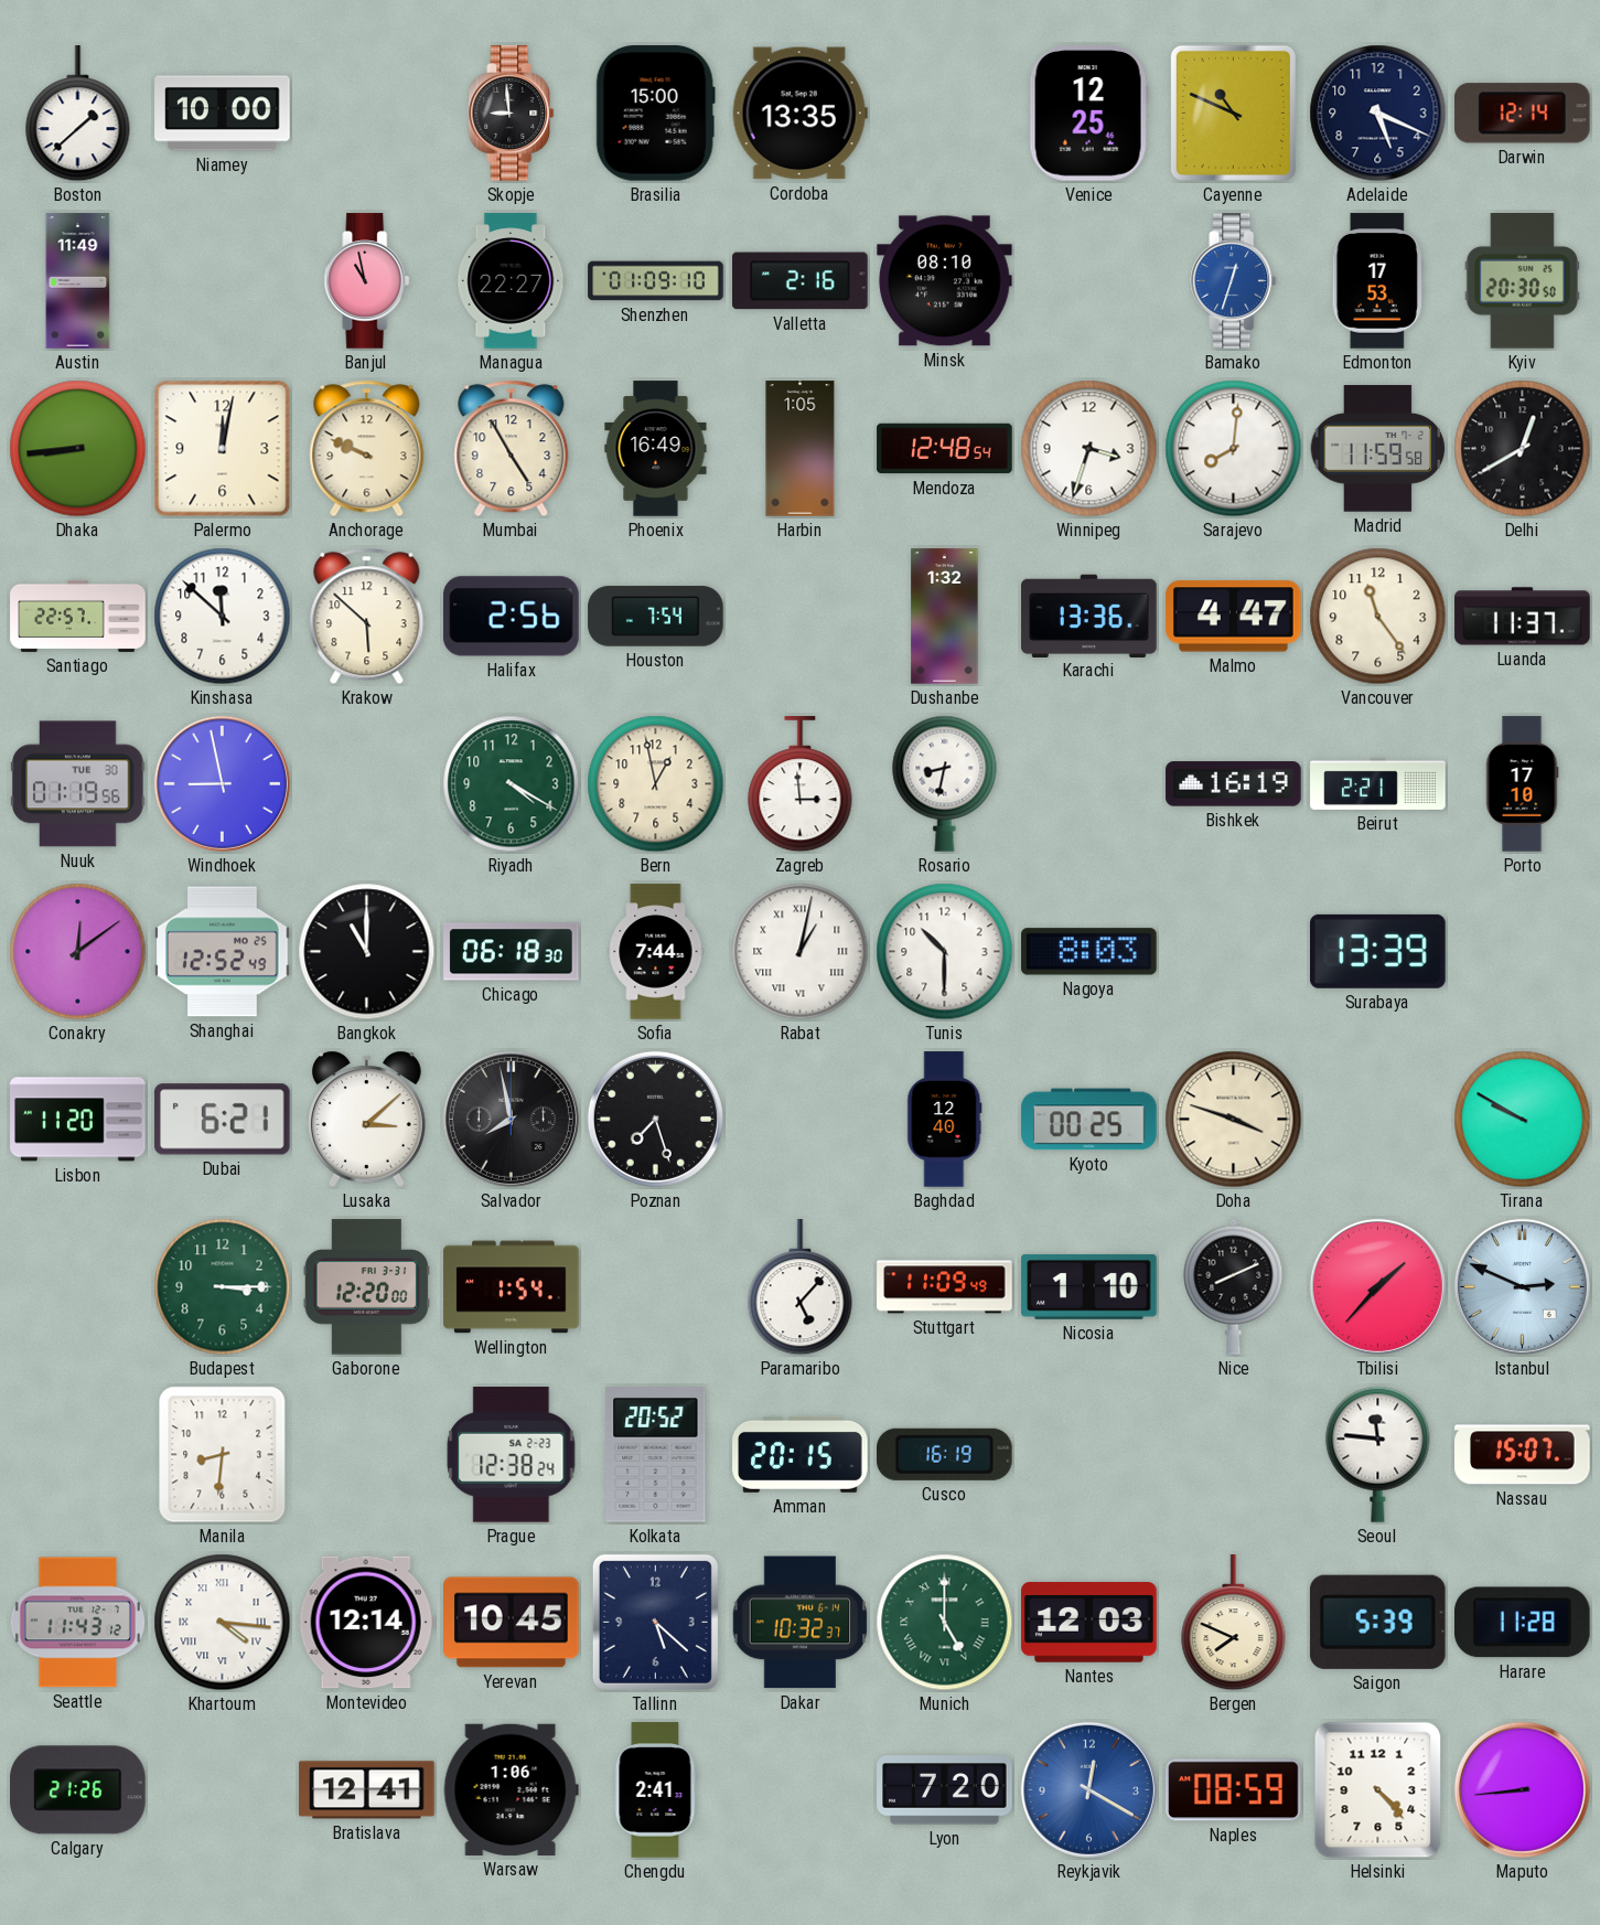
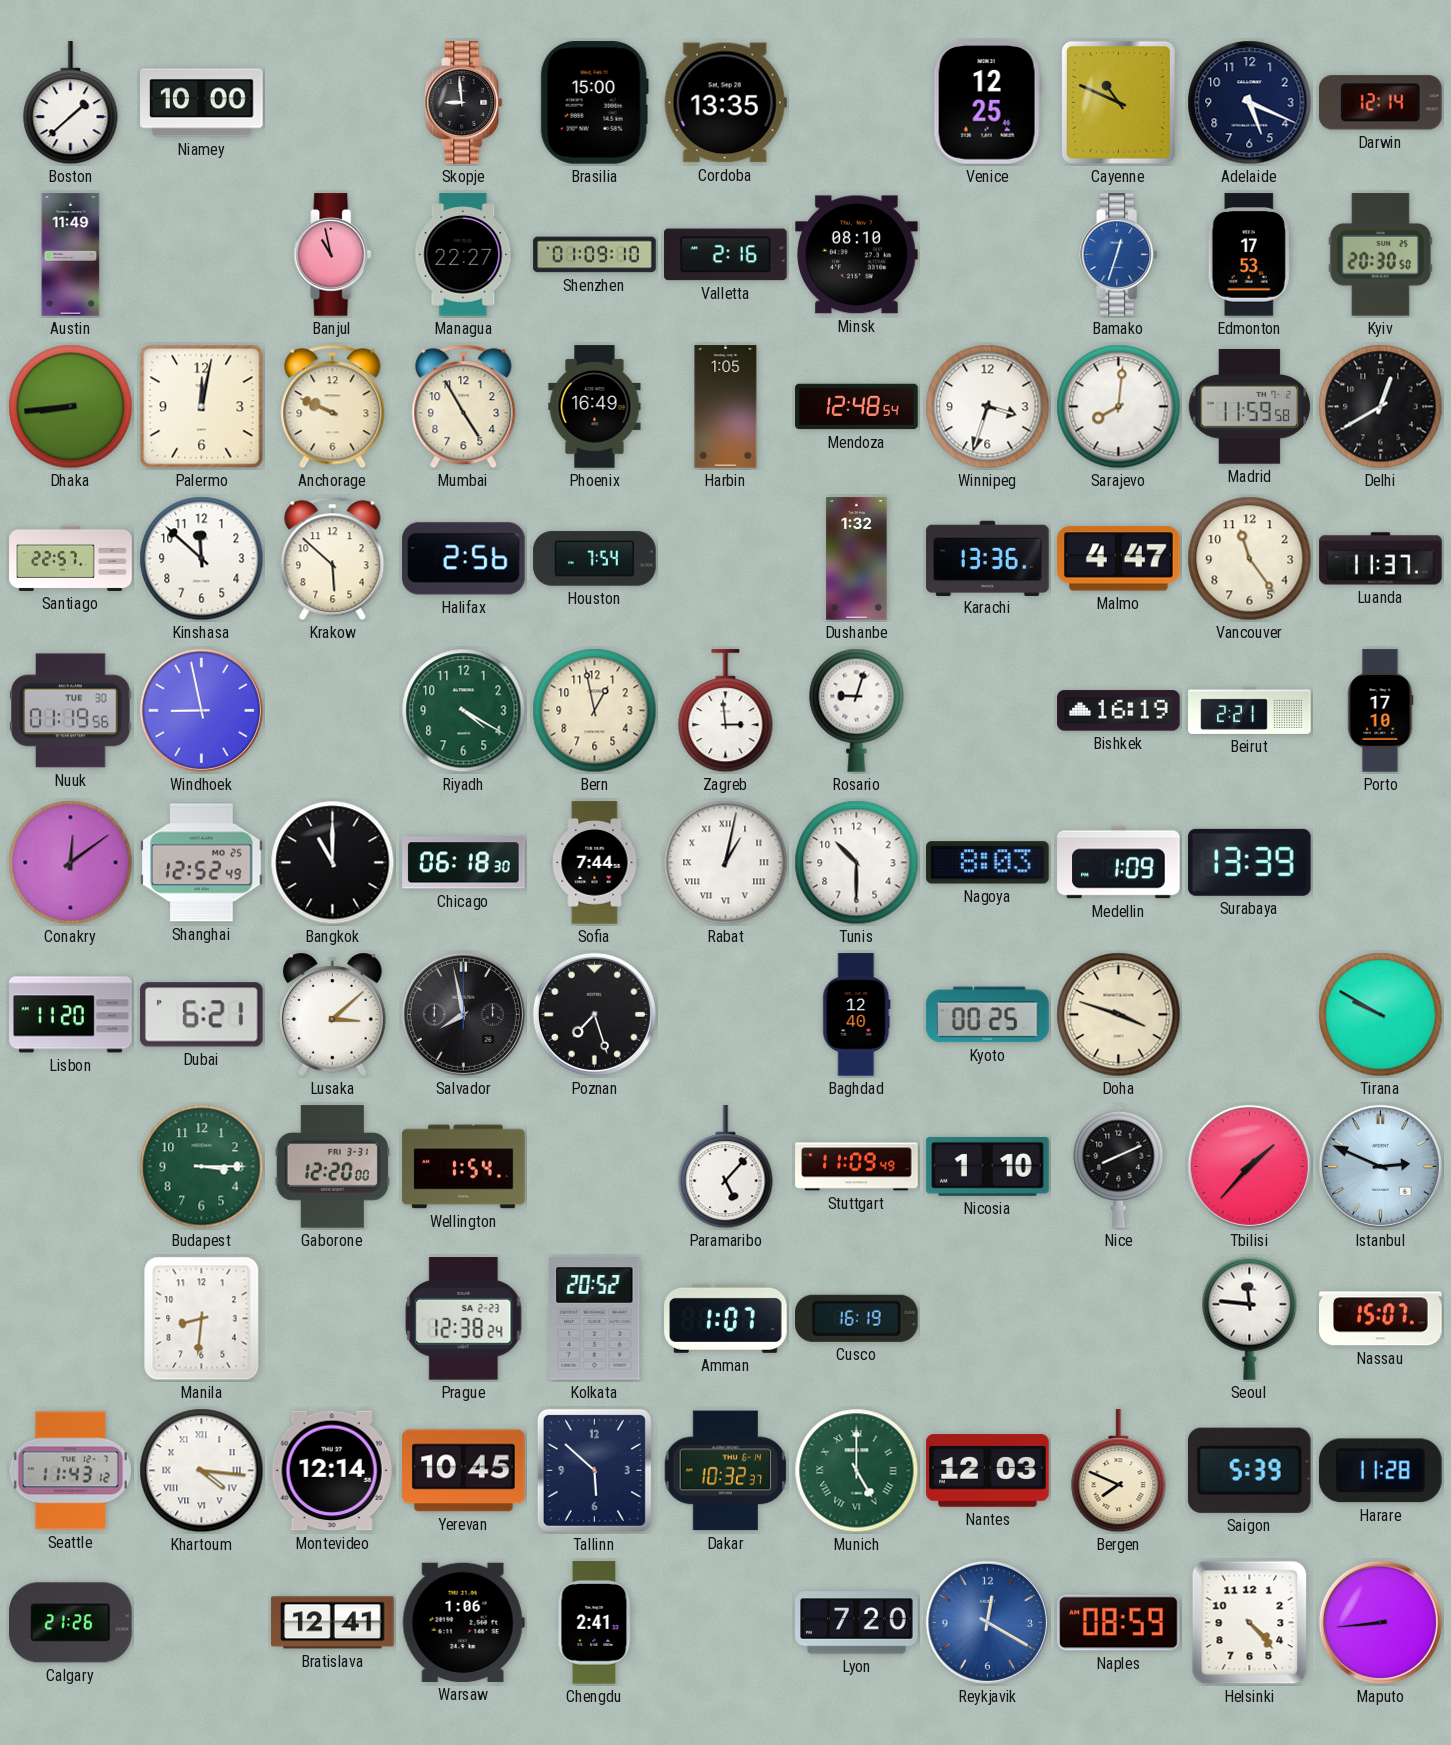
Rosario: 8:32 -> 9:03
Medellin: none -> 1:09
Amman: 20:15 -> 1:07
Tallinn: 5:22 -> 5:52
